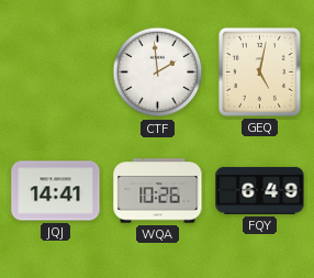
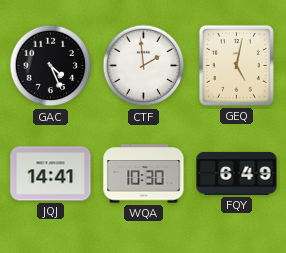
GAC: none -> 4:26
WQA: 10:26 -> 10:30
